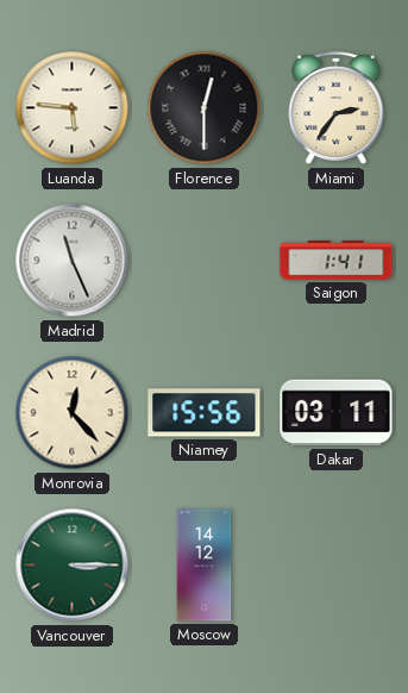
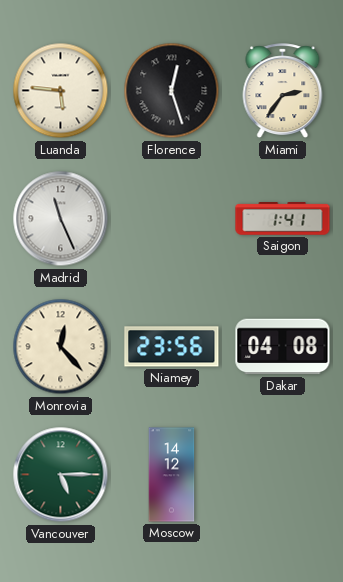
Florence: 12:30 -> 12:27
Niamey: 15:56 -> 23:56
Dakar: 03:11 -> 04:08
Vancouver: 3:15 -> 5:15
